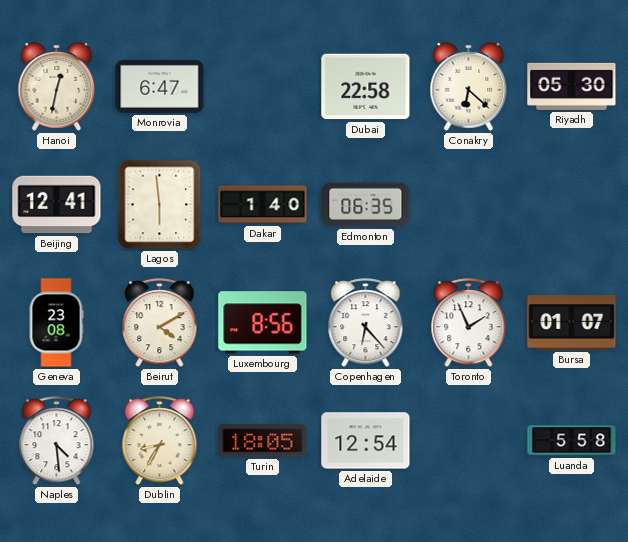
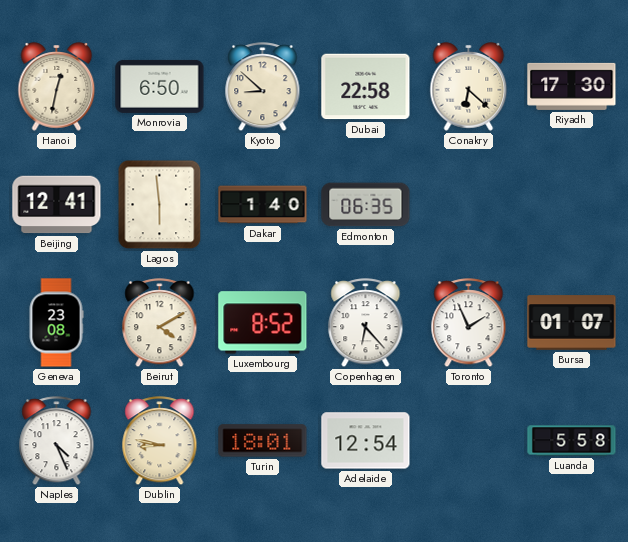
Monrovia: 6:47 -> 6:50
Kyoto: none -> 8:52
Riyadh: 05:30 -> 17:30
Luxembourg: 8:56 -> 8:52
Naples: 4:29 -> 4:26
Dublin: 8:35 -> 8:47
Turin: 18:05 -> 18:01
